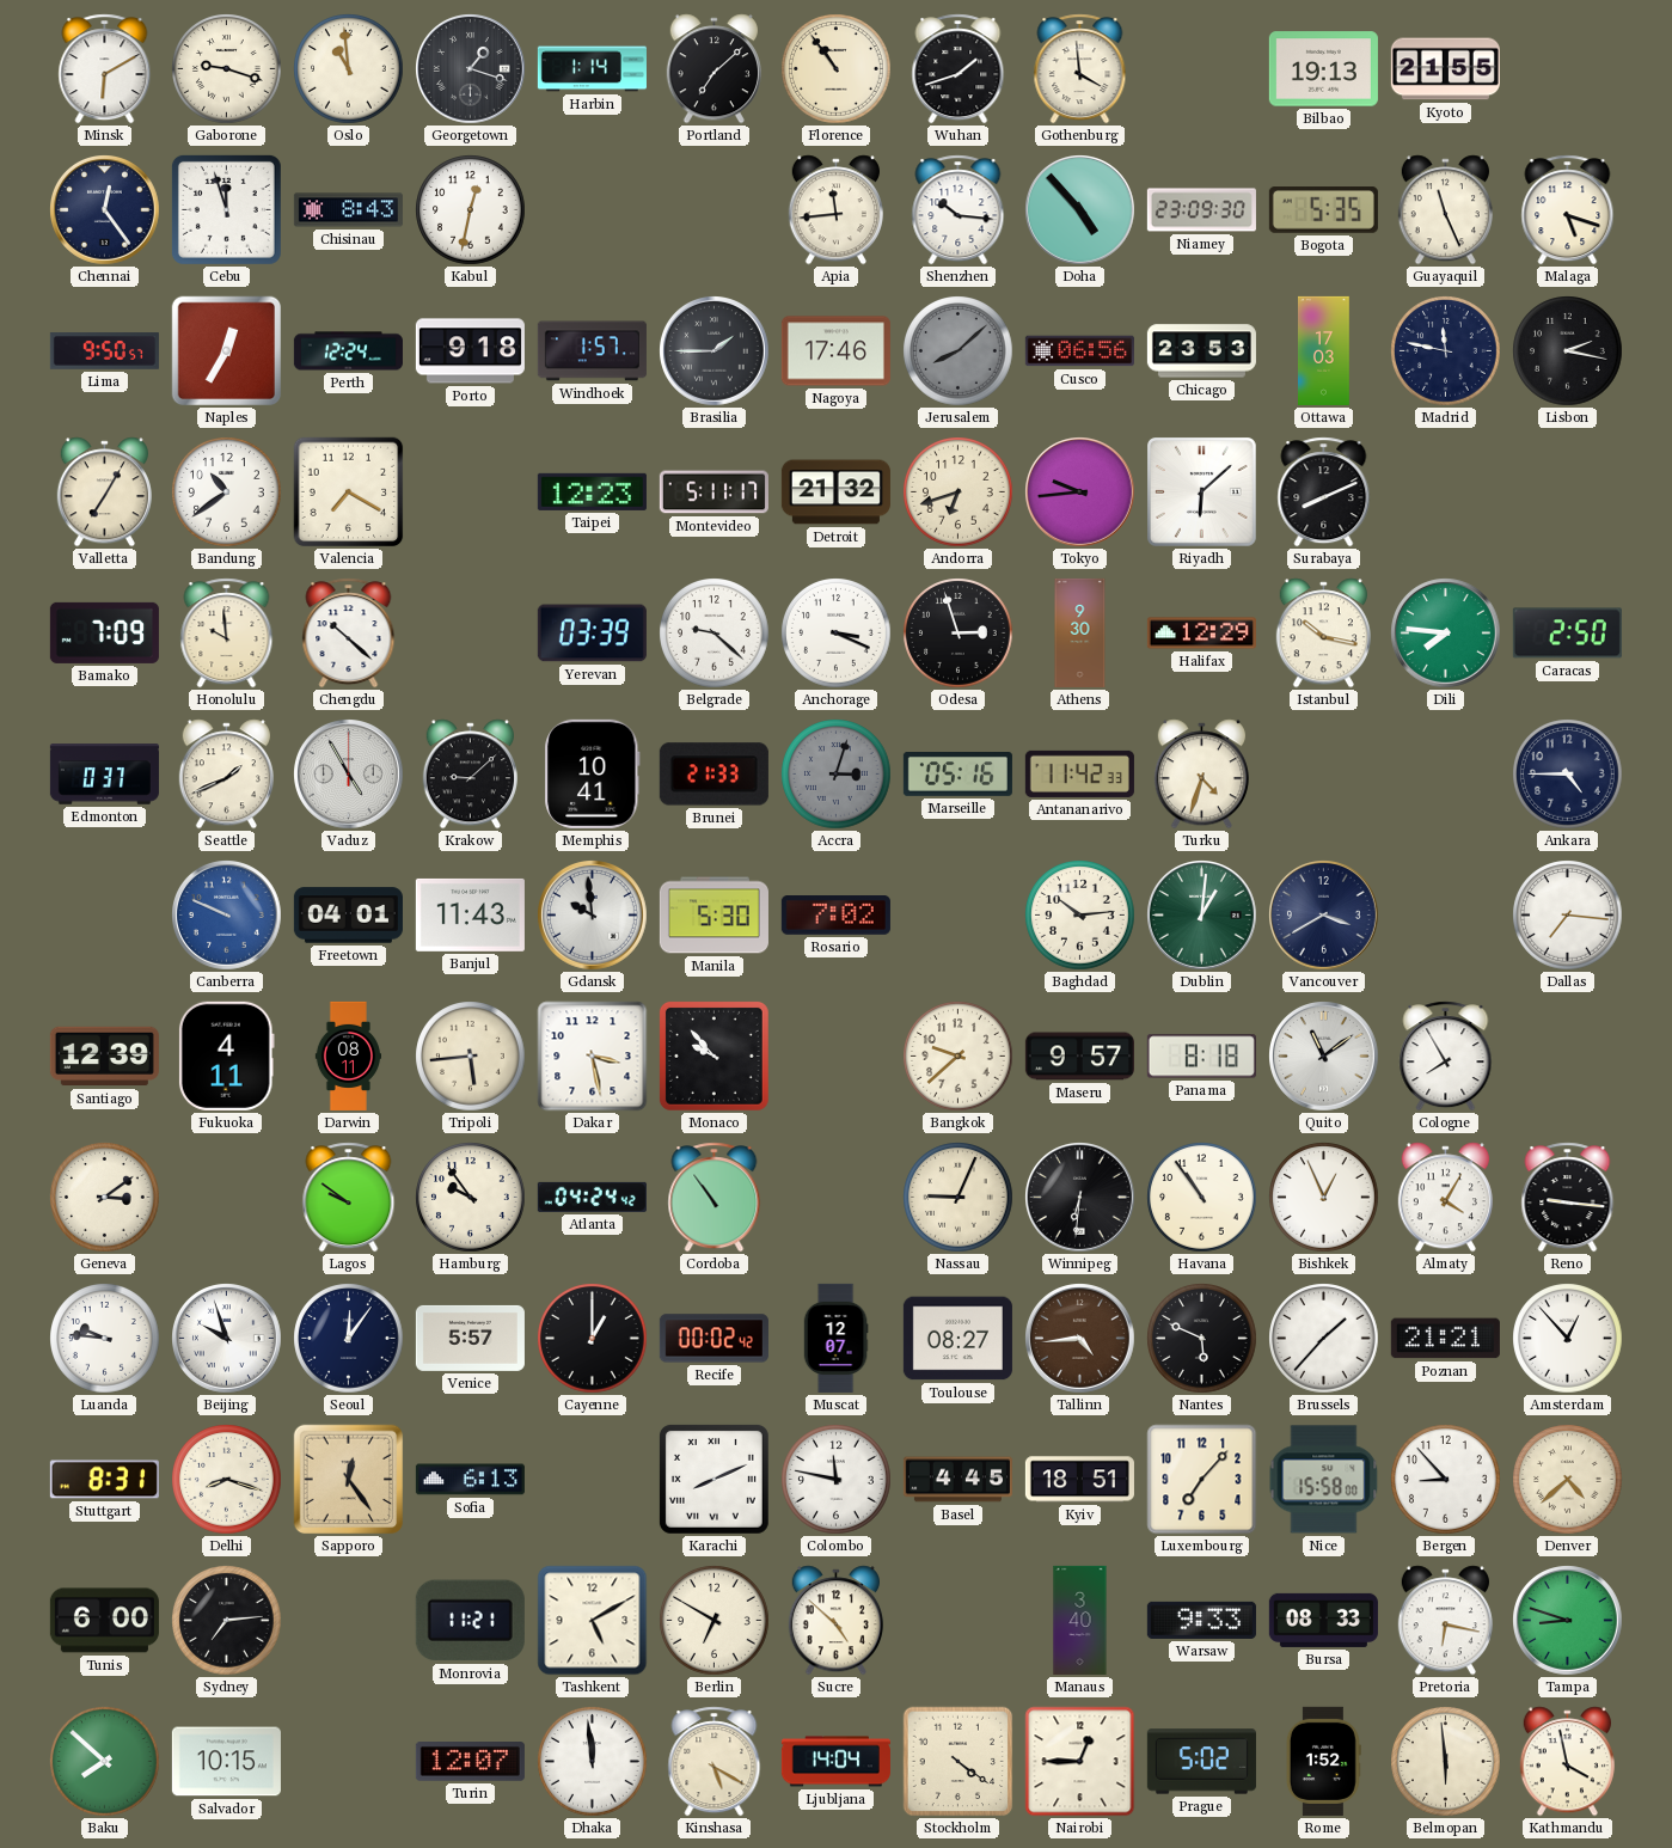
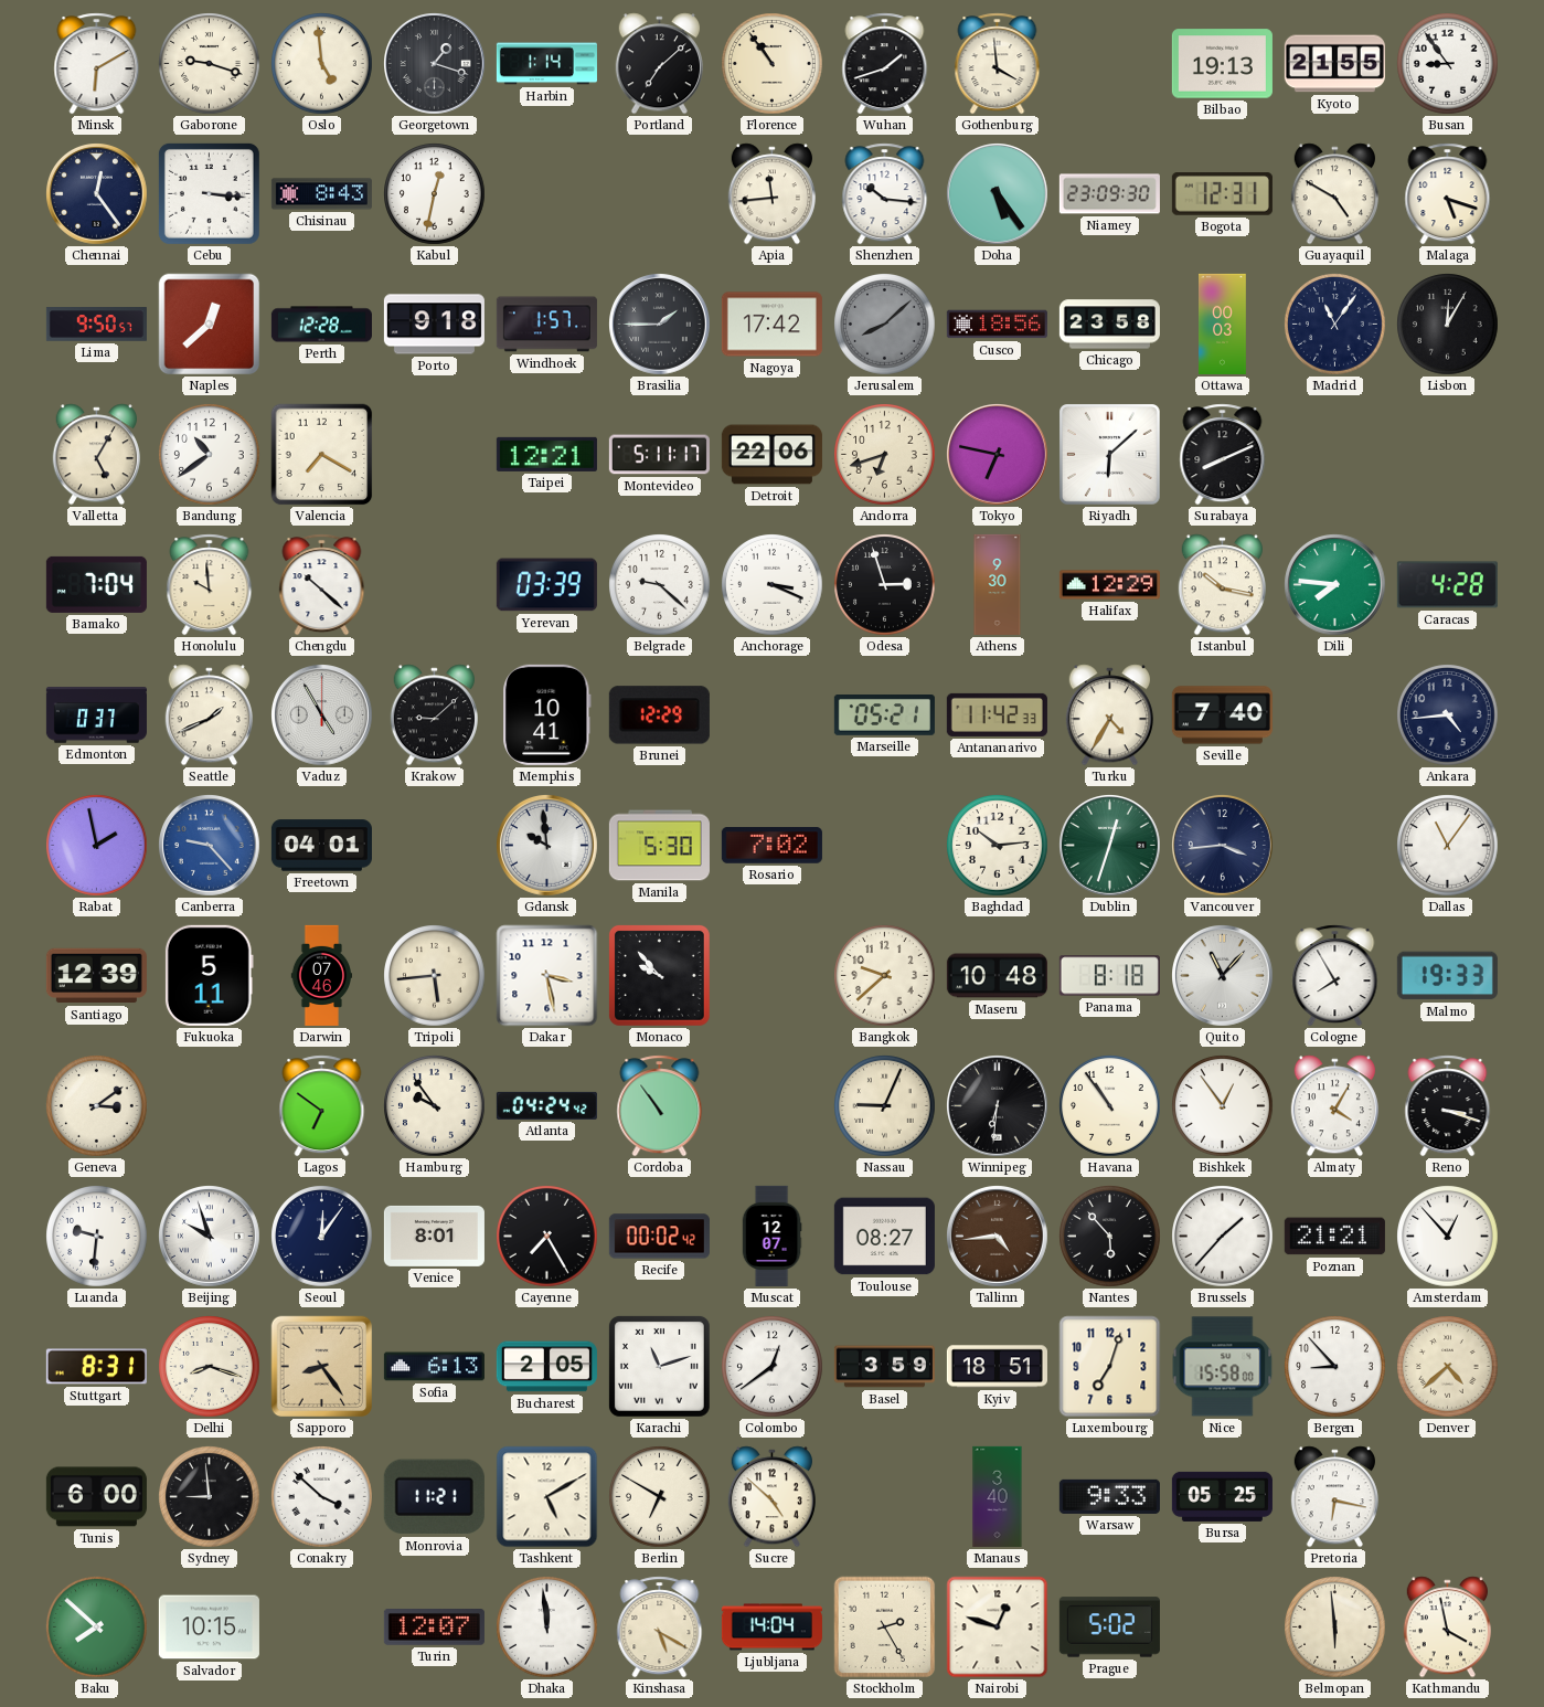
Oslo: 10:59 -> 4:59
Busan: none -> 8:54
Cebu: 11:57 -> 3:16
Doha: 4:53 -> 5:24
Bogota: 5:35 -> 12:31
Guayaquil: 11:26 -> 4:50
Naples: 12:35 -> 12:38
Perth: 12:24 -> 12:28
Nagoya: 17:46 -> 17:42
Cusco: 06:56 -> 18:56
Chicago: 23:53 -> 23:58
Ottawa: 17:03 -> 00:03
Madrid: 11:47 -> 11:06
Lisbon: 2:17 -> 12:05
Valletta: 7:05 -> 5:05
Taipei: 12:23 -> 12:21
Detroit: 21:32 -> 22:06
Tokyo: 9:44 -> 6:47
Bamako: 7:09 -> 7:04
Caracas: 2:50 -> 4:28
Brunei: 21:33 -> 12:29
Accra: 3:03 -> none
Marseille: 05:16 -> 05:21
Turku: 4:33 -> 4:35
Seville: none -> 7:40
Ankara: 4:45 -> 4:44
Rabat: none -> 1:58
Canberra: 9:49 -> 9:23
Banjul: 11:43 -> none
Dublin: 1:01 -> 12:33
Vancouver: 3:40 -> 3:44
Dallas: 7:16 -> 11:06
Fukuoka: 4:11 -> 5:11
Darwin: 08:11 -> 07:46
Maseru: 9:57 -> 10:48
Quito: 11:09 -> 11:07
Malmo: none -> 19:33
Lagos: 9:51 -> 6:51
Bishkek: 12:56 -> 12:54
Reno: 9:16 -> 3:18
Luanda: 9:46 -> 9:31
Venice: 5:57 -> 8:01
Cayenne: 1:00 -> 7:25
Nantes: 5:49 -> 5:53
Sapporo: 12:24 -> 8:24
Bucharest: none -> 2:05
Karachi: 8:11 -> 11:12
Colombo: 11:47 -> 12:39
Basel: 4:45 -> 3:59
Luxembourg: 7:07 -> 7:03
Sydney: 7:14 -> 8:59
Conakry: none -> 3:52
Bursa: 08:33 -> 05:25
Tampa: 8:48 -> none
Stockholm: 4:21 -> 2:25
Nairobi: 12:45 -> 12:48
Rome: 1:52 -> none
